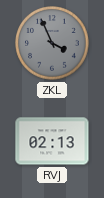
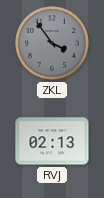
ZKL: 3:56 -> 3:54
